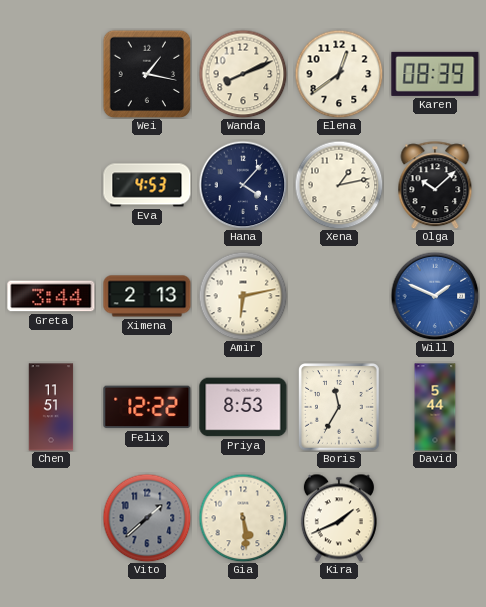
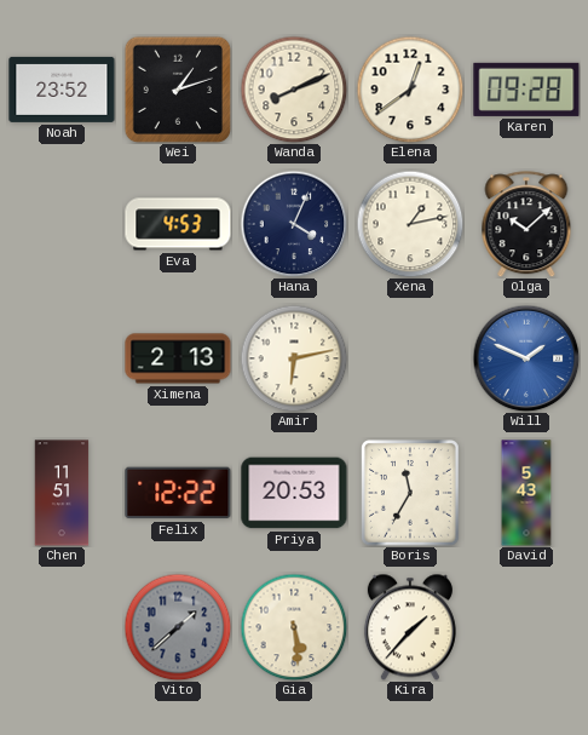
Noah: none -> 23:52
Wei: 1:17 -> 1:12
Karen: 08:39 -> 09:28
Hana: 4:07 -> 4:04
Greta: 3:44 -> none
Priya: 8:53 -> 20:53
David: 5:44 -> 5:43
Kira: 1:41 -> 1:37
